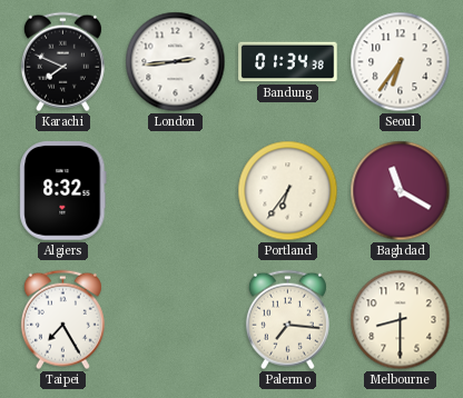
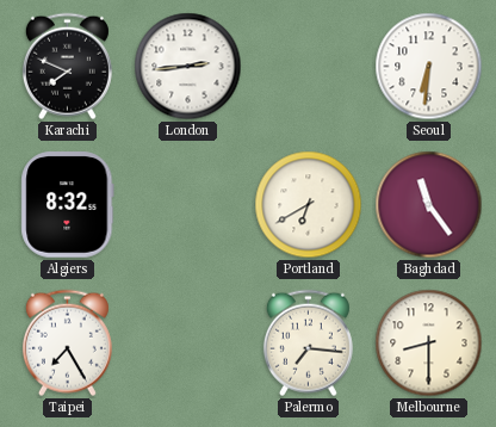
Bandung: 01:34 -> none
Seoul: 6:36 -> 6:31
Portland: 6:36 -> 6:40
Baghdad: 11:20 -> 11:24
